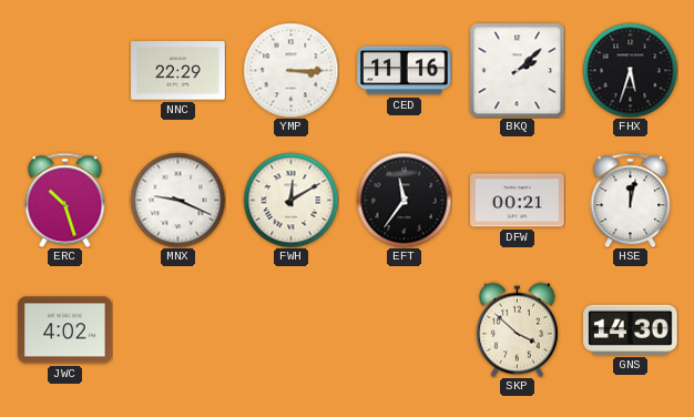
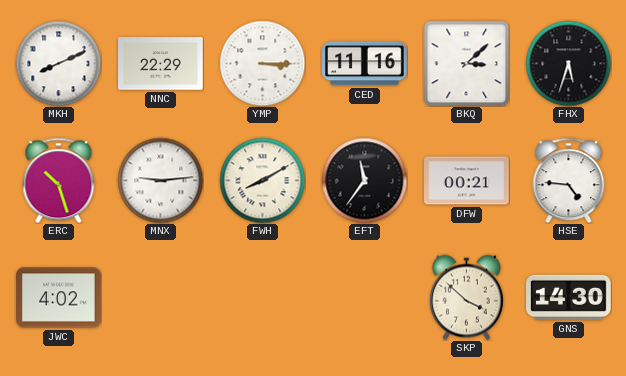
MKH: none -> 8:11
BKQ: 2:08 -> 3:08
MNX: 9:19 -> 9:14
FWH: 12:10 -> 8:10
HSE: 12:02 -> 4:46
